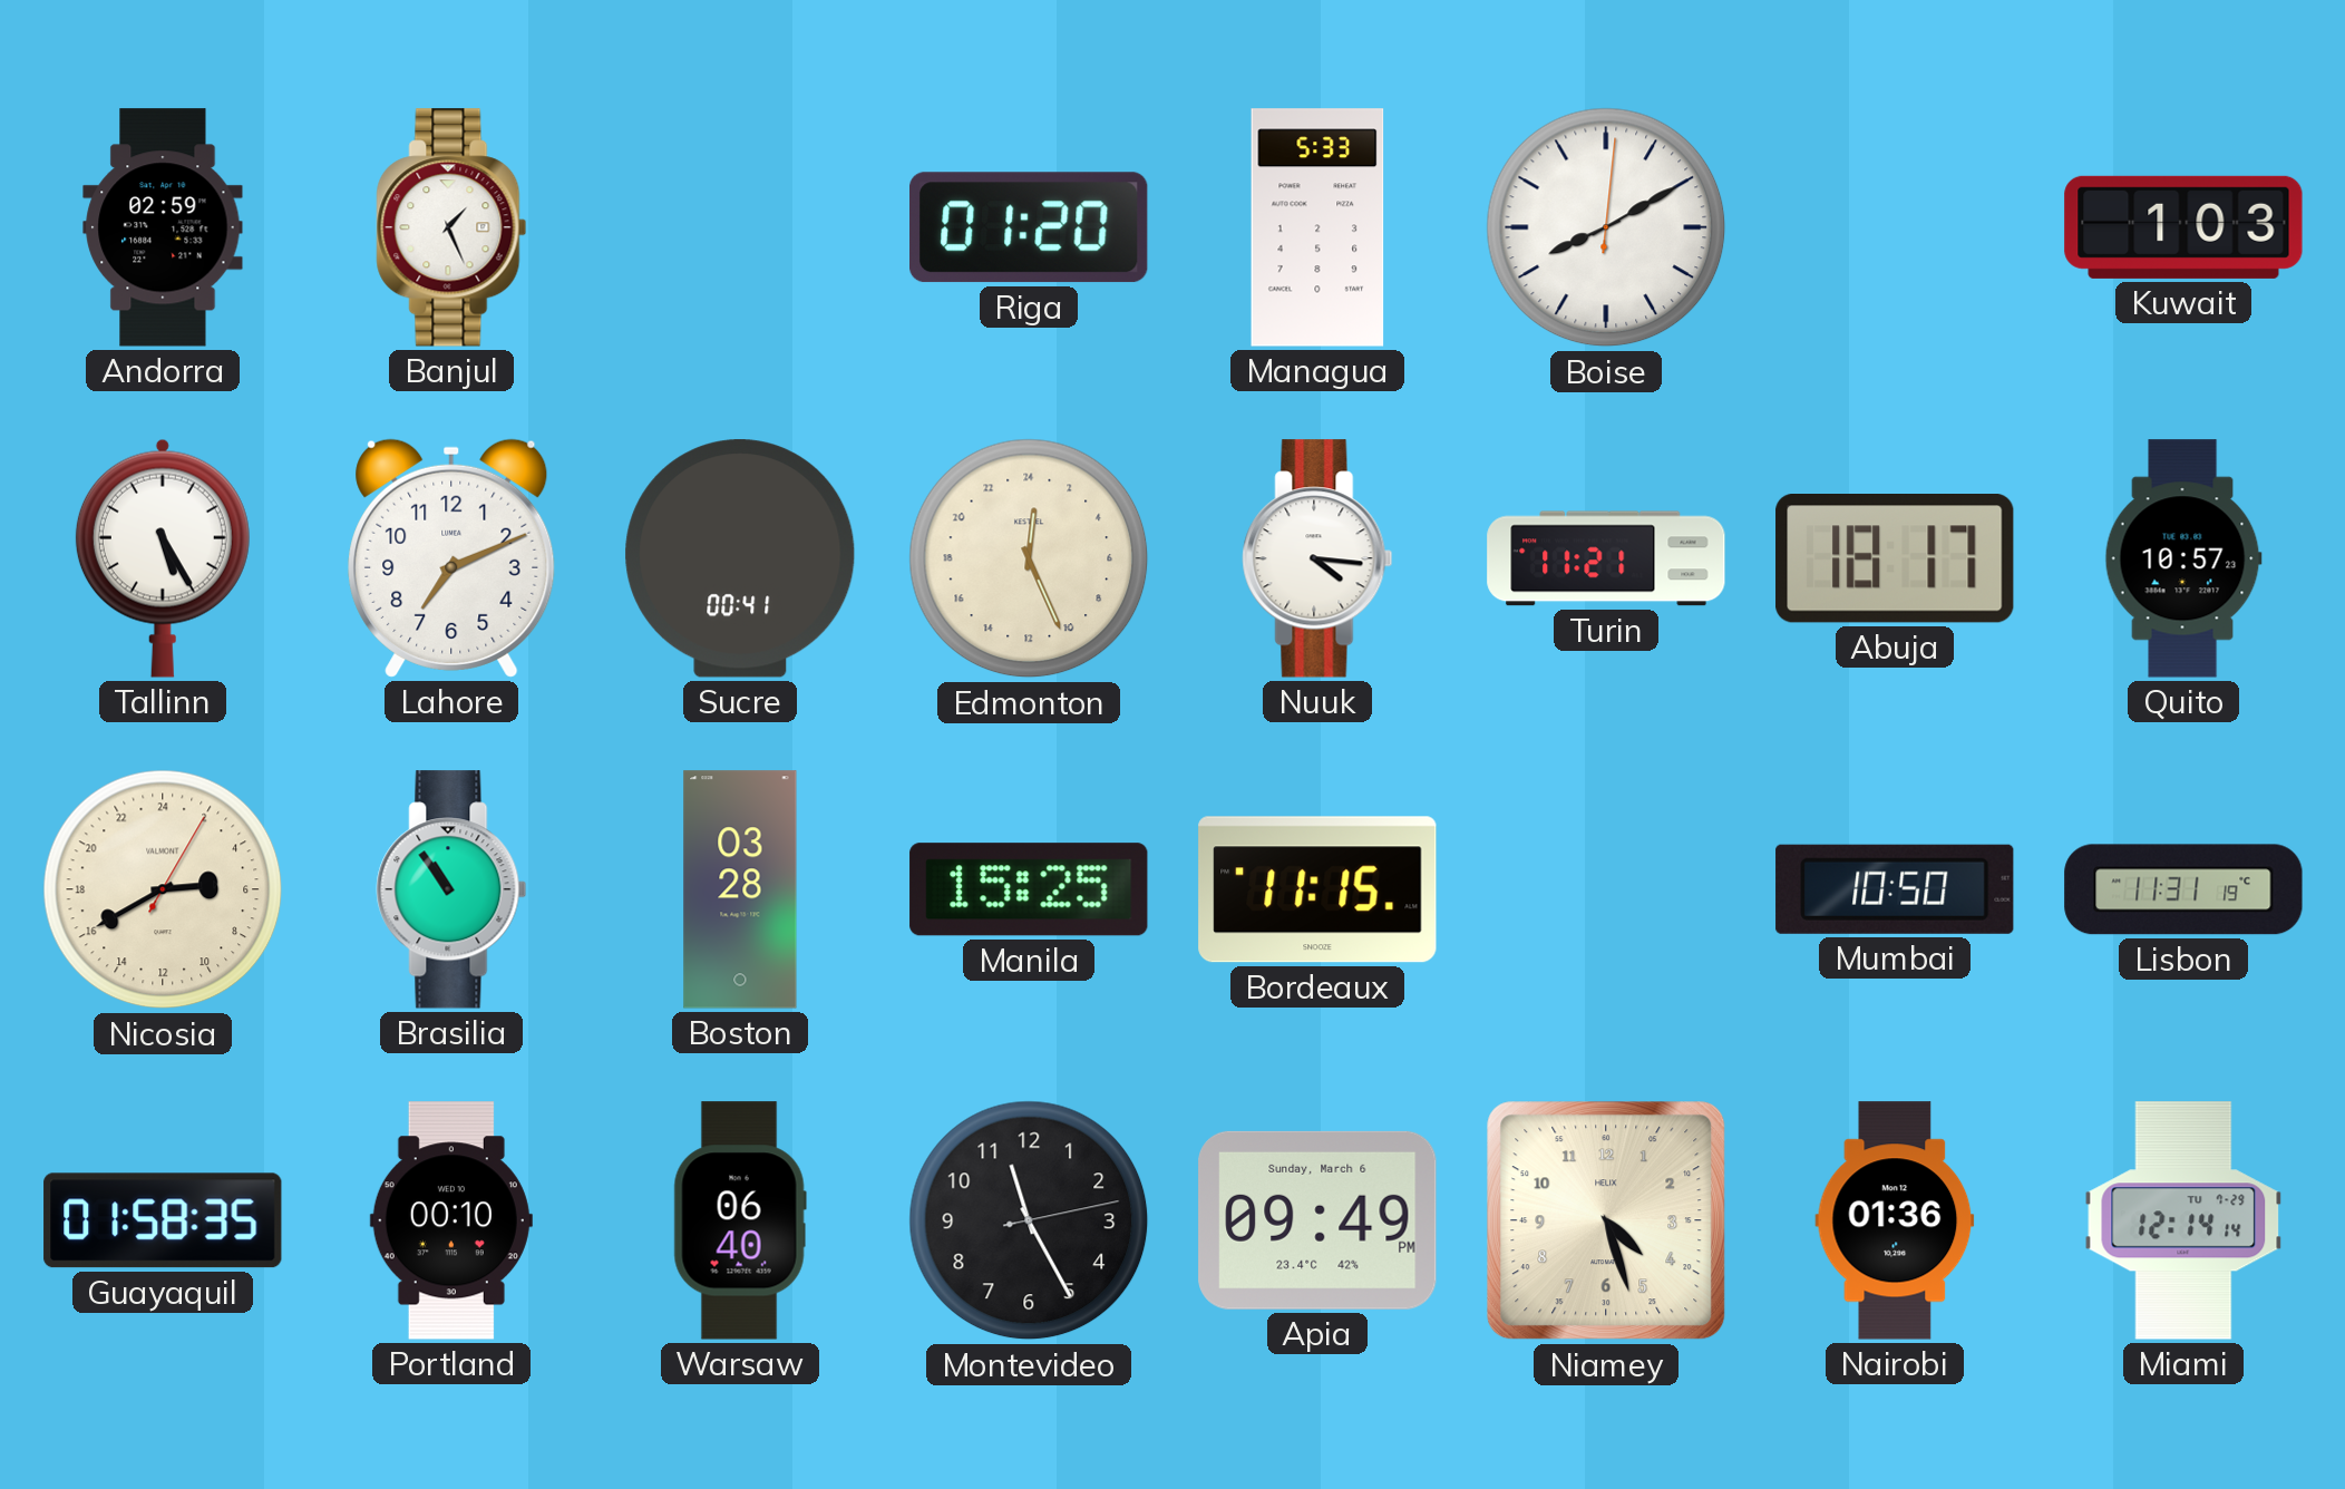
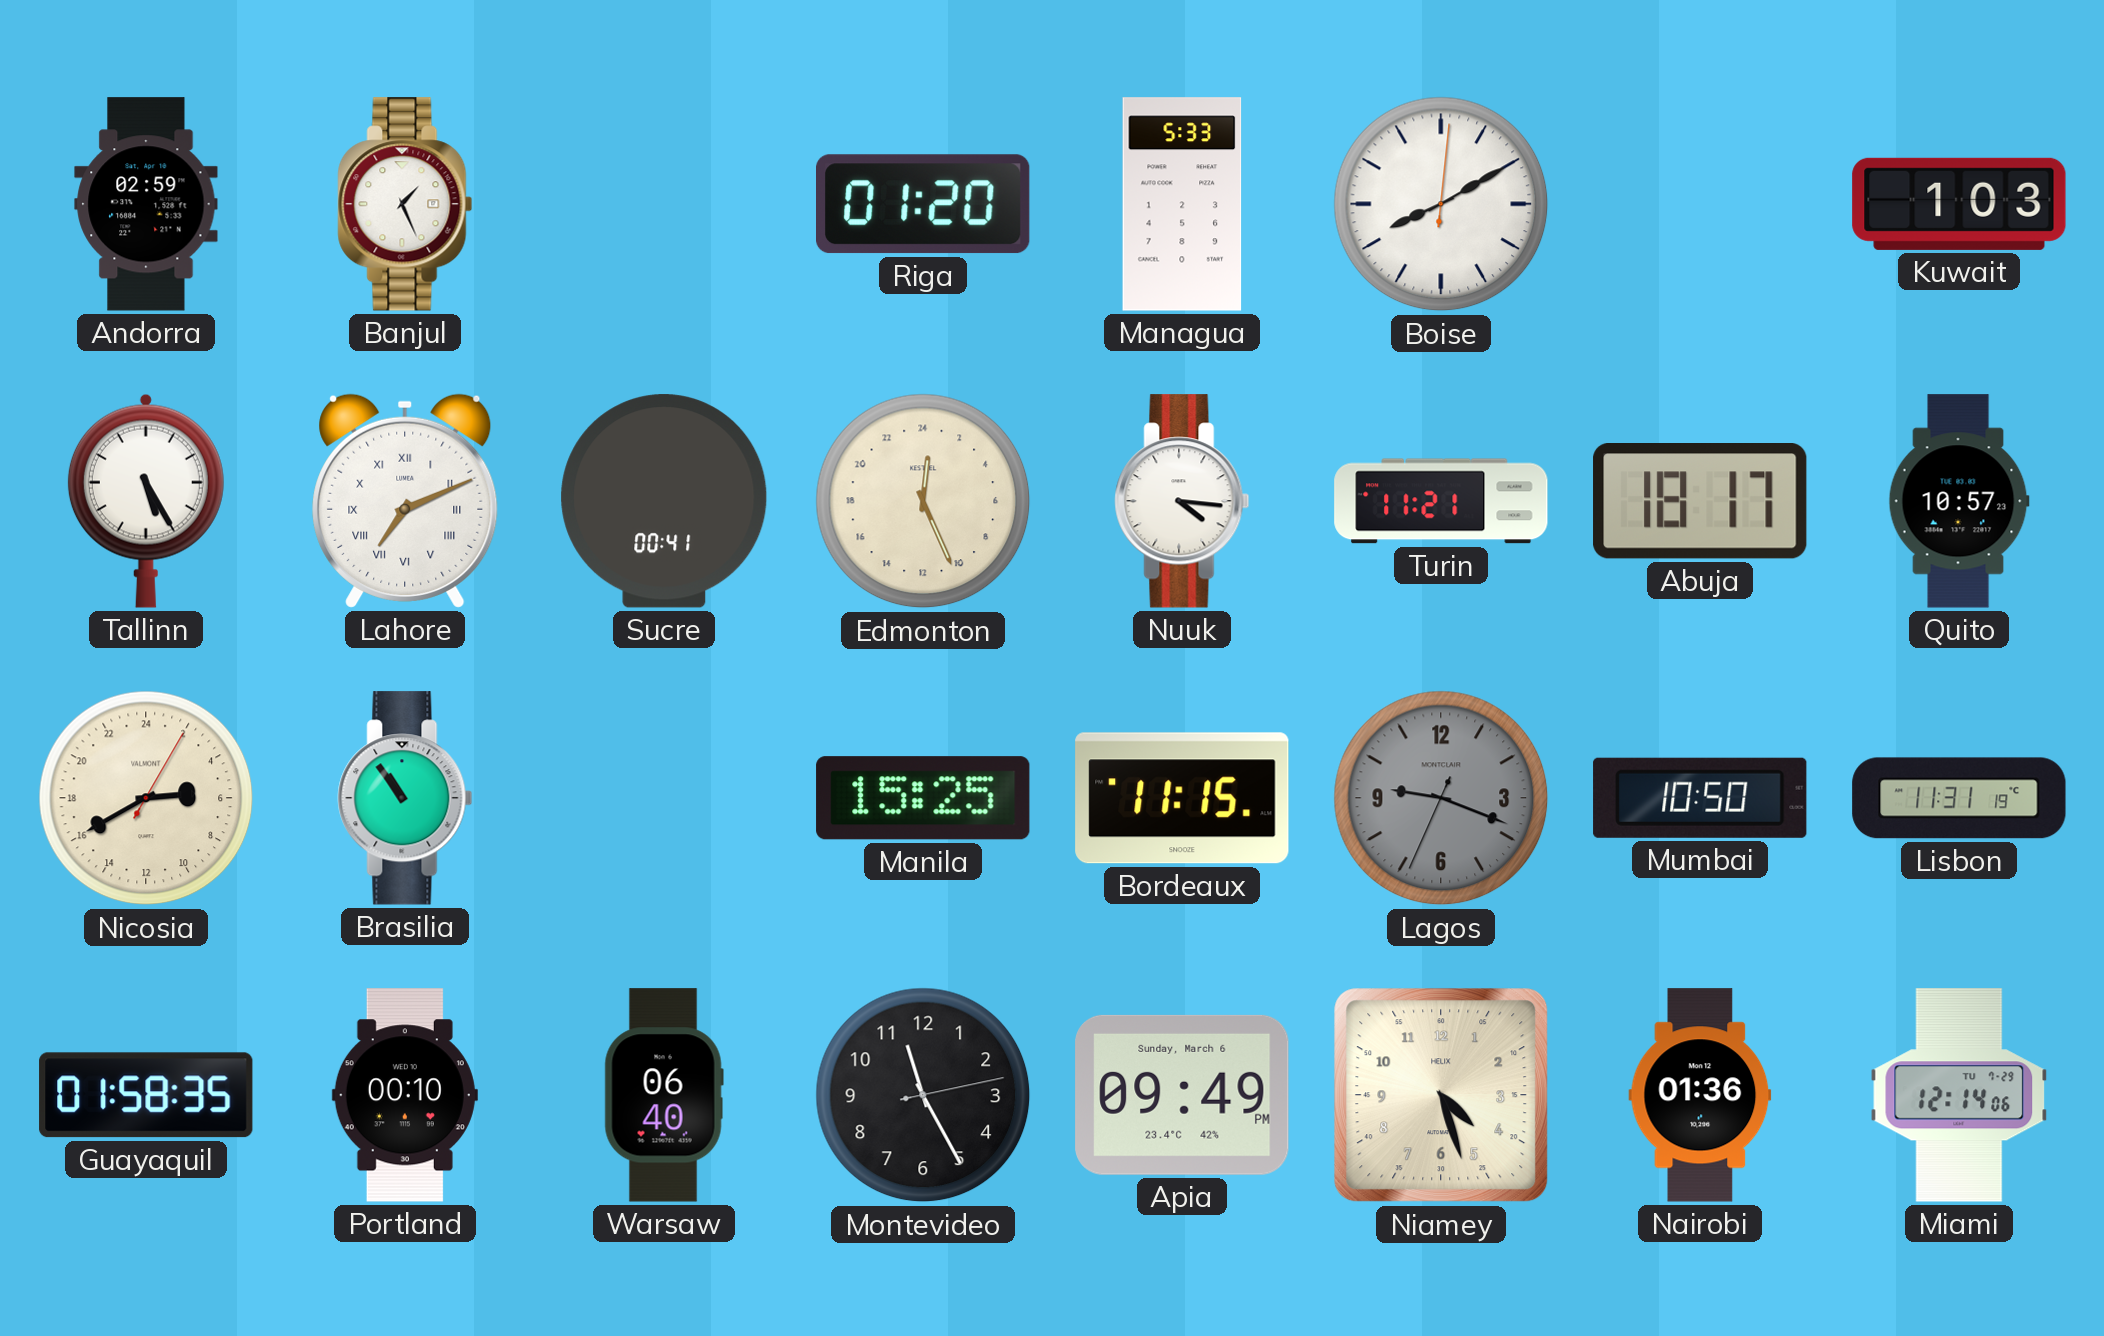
Lahore numerals: Arabic -> Roman
Boston: 03:28 -> none
Lagos: none -> 9:18
Miami: 12:14:14 -> 12:14:06
